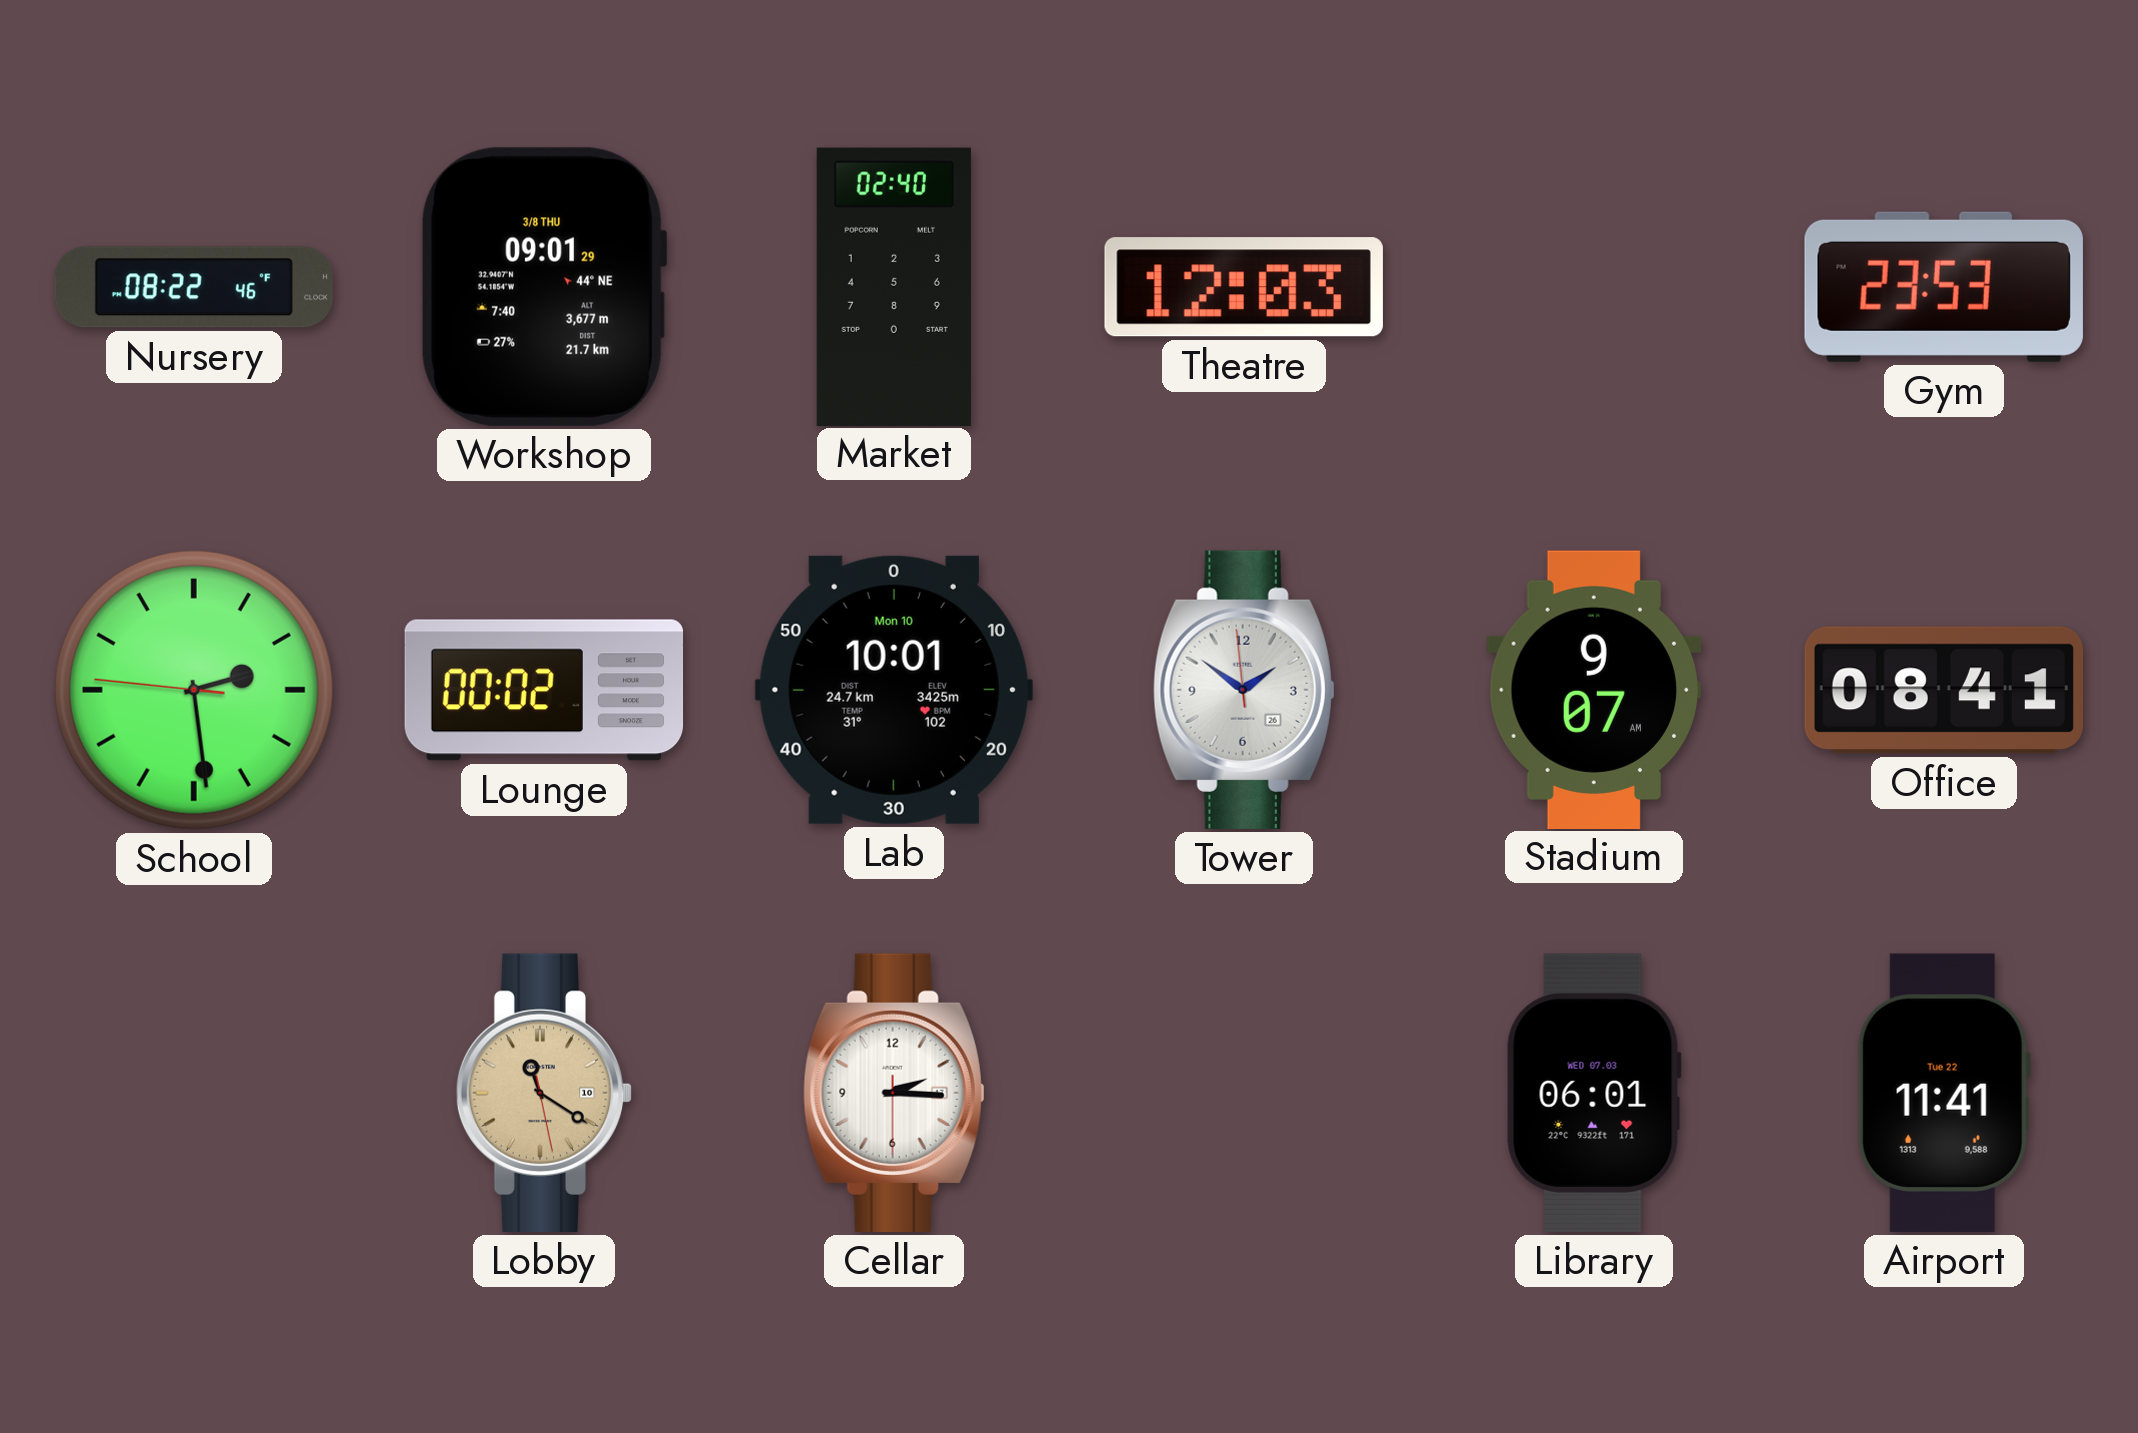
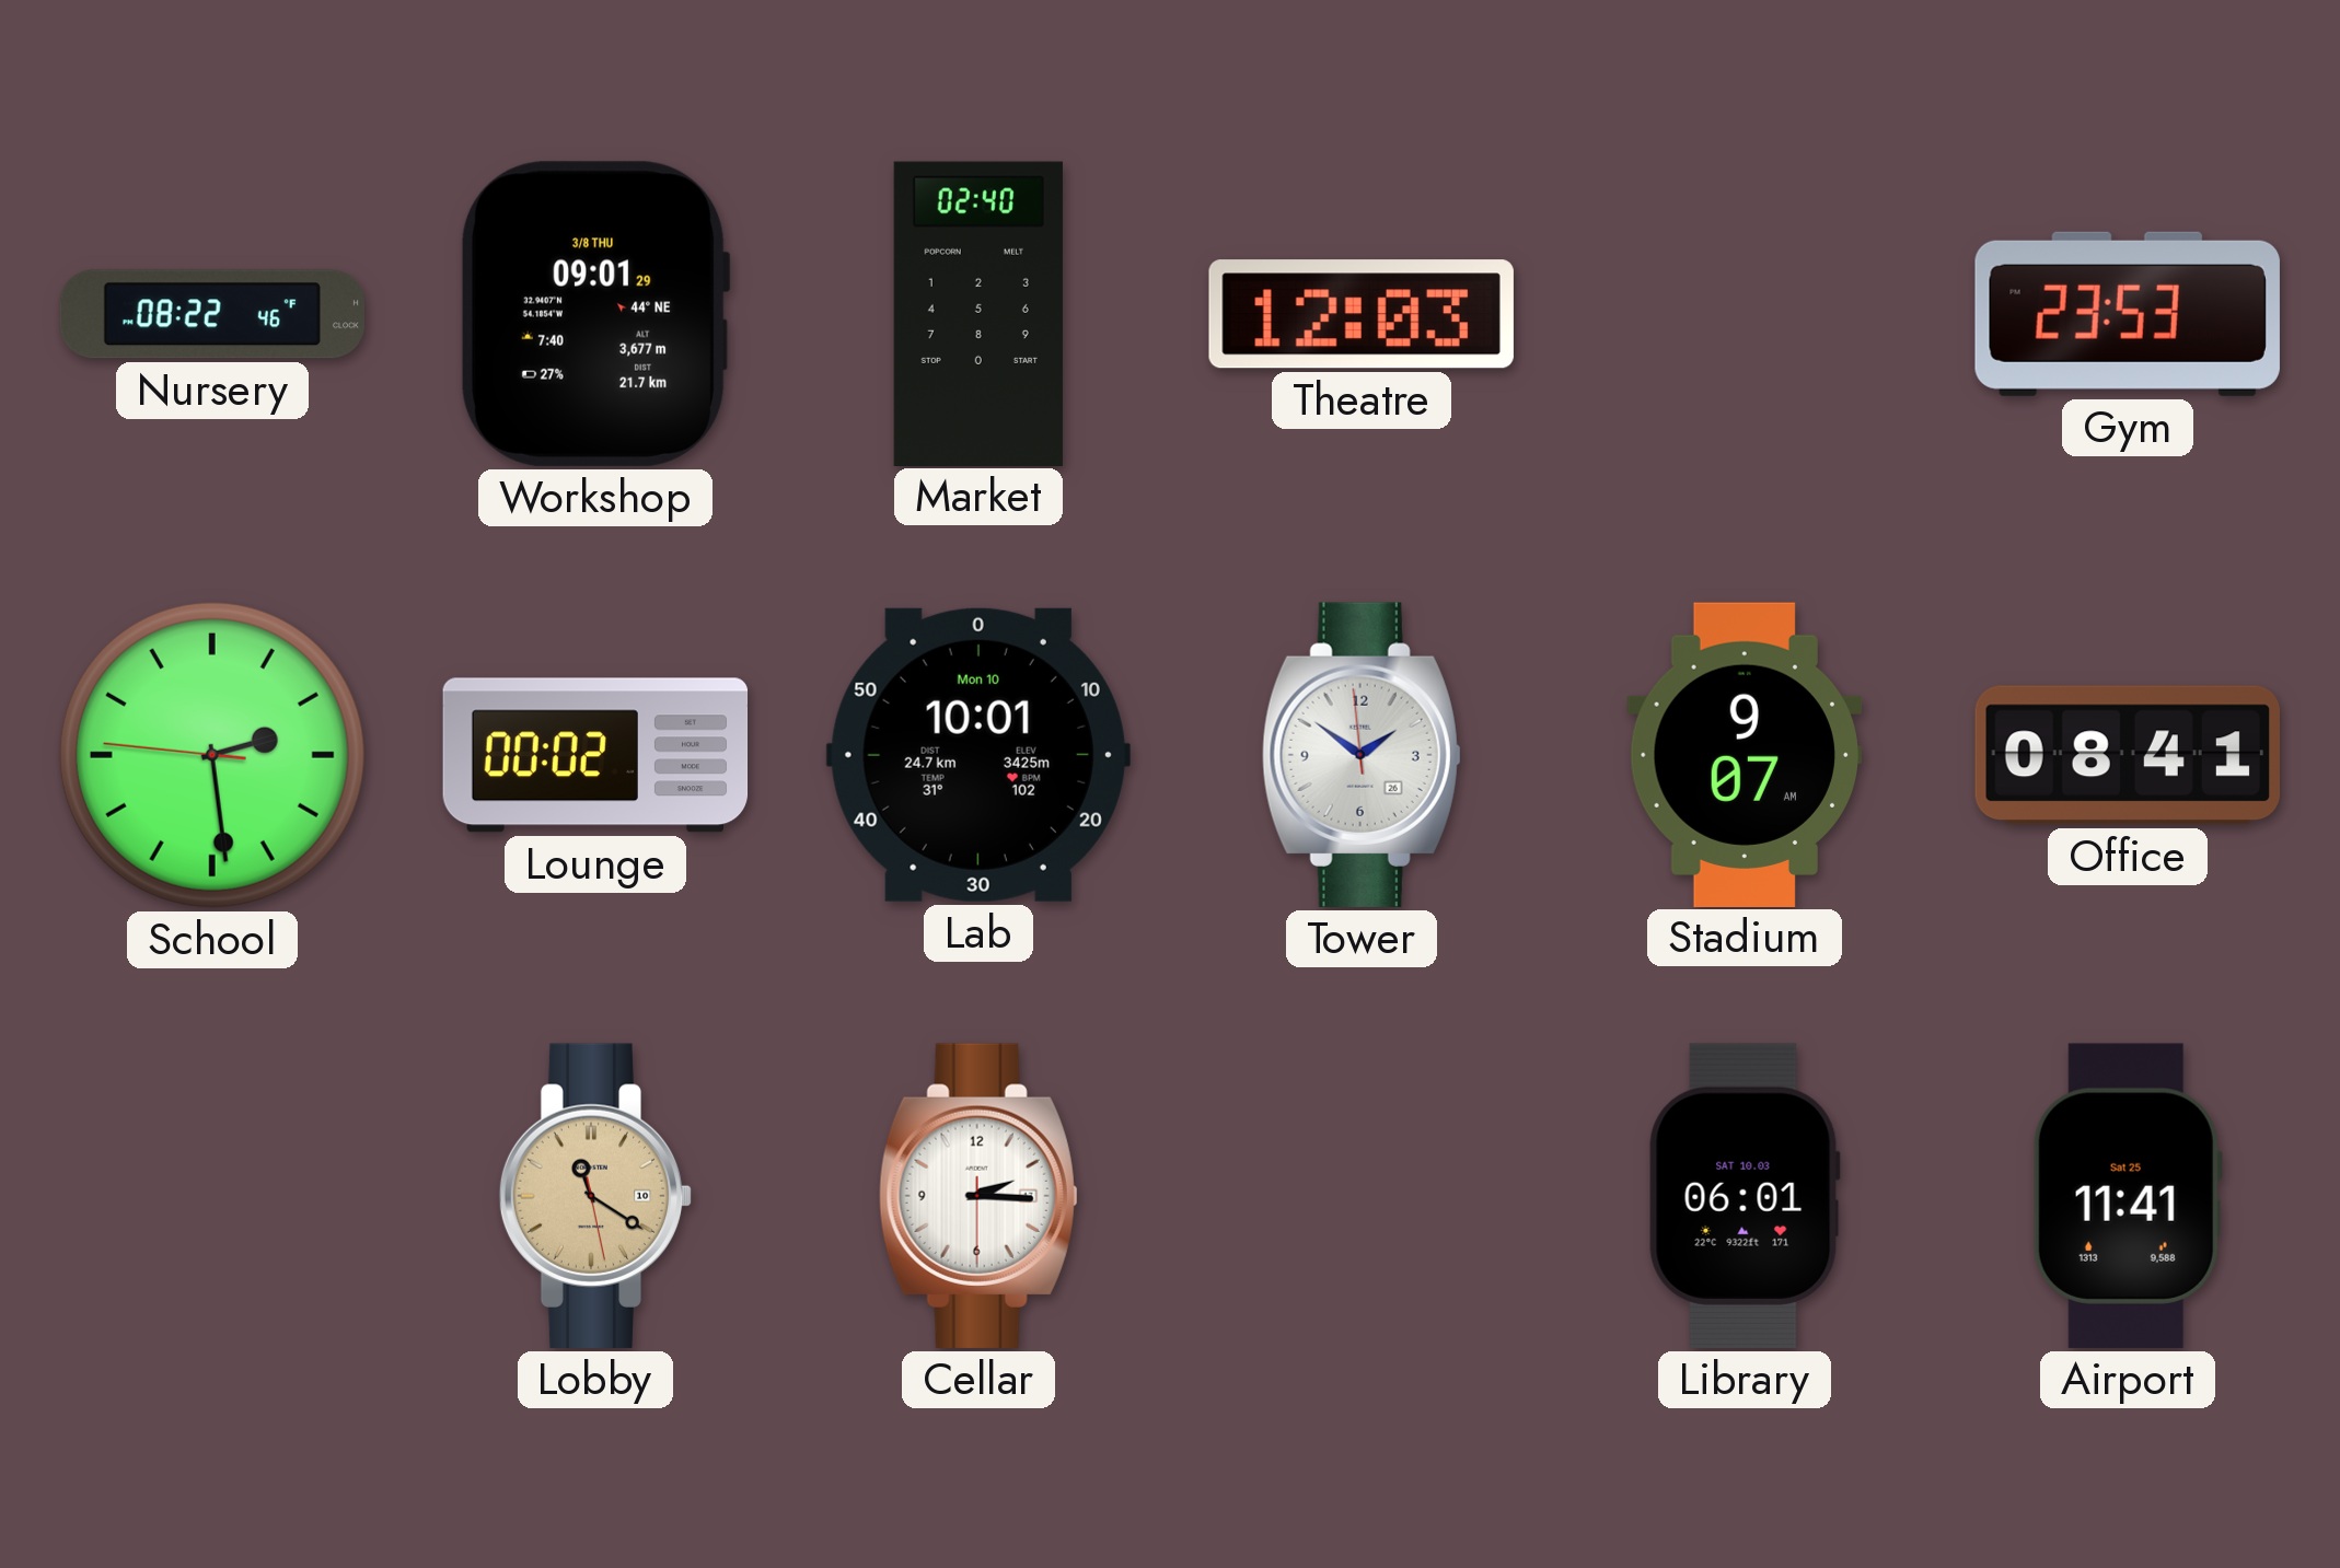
Library date: WED 07.03 -> SAT 10.03
Airport date: Tue 22 -> Sat 25
